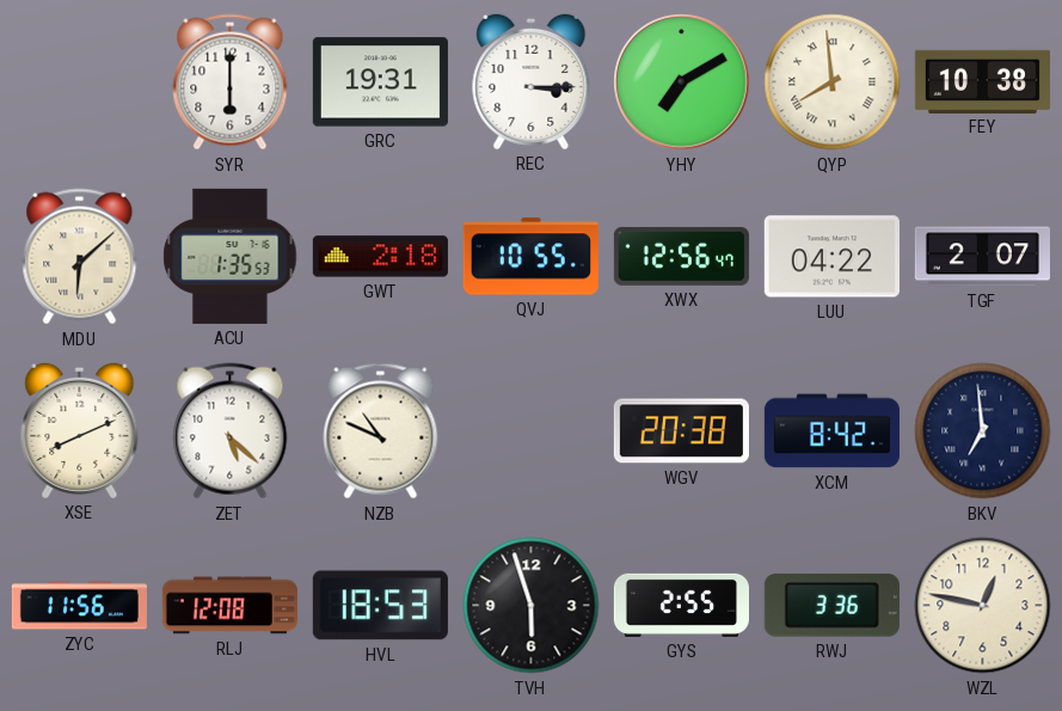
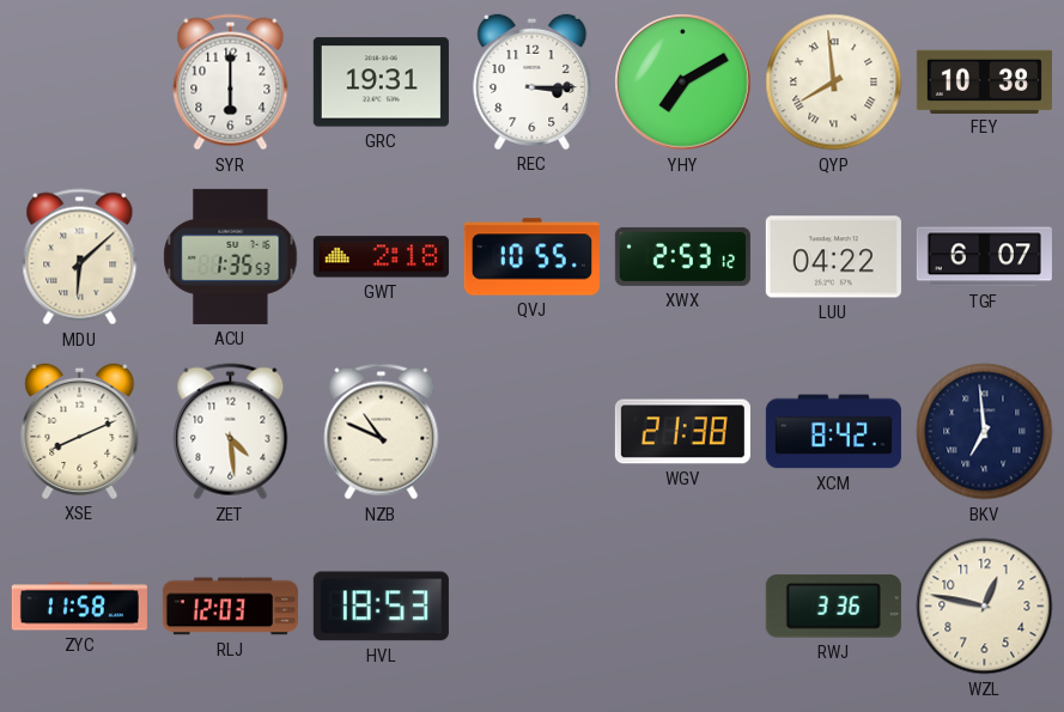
XWX: 12:56 -> 2:53
TGF: 2:07 -> 6:07
ZET: 5:22 -> 4:29
WGV: 20:38 -> 21:38
ZYC: 11:56 -> 11:58
RLJ: 12:08 -> 12:03
TVH: 5:57 -> none
GYS: 2:55 -> none
